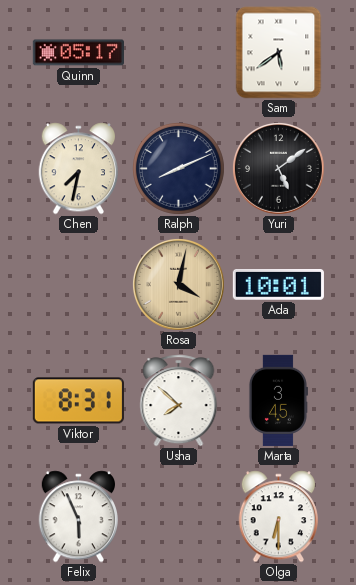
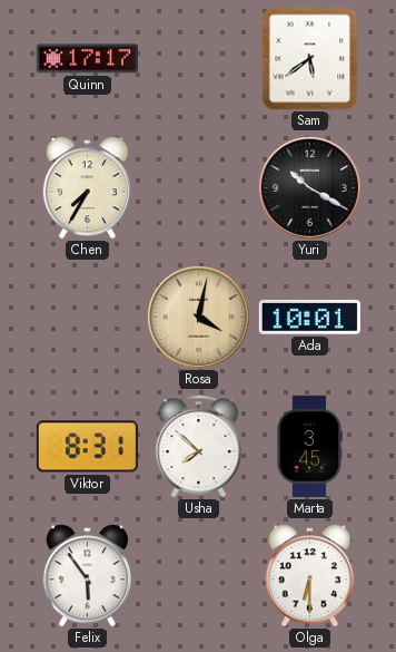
Quinn: 05:17 -> 17:17
Chen: 7:32 -> 7:35
Ralph: 8:11 -> none
Yuri: 5:09 -> 10:20
Felix: 5:56 -> 5:54
